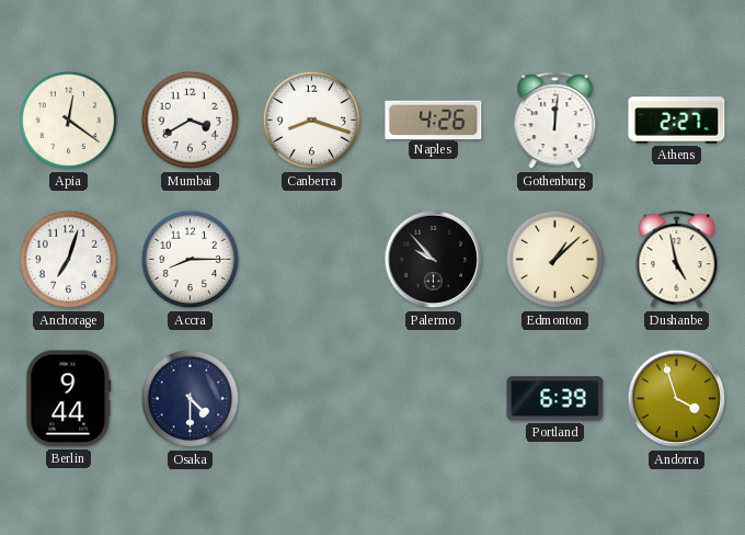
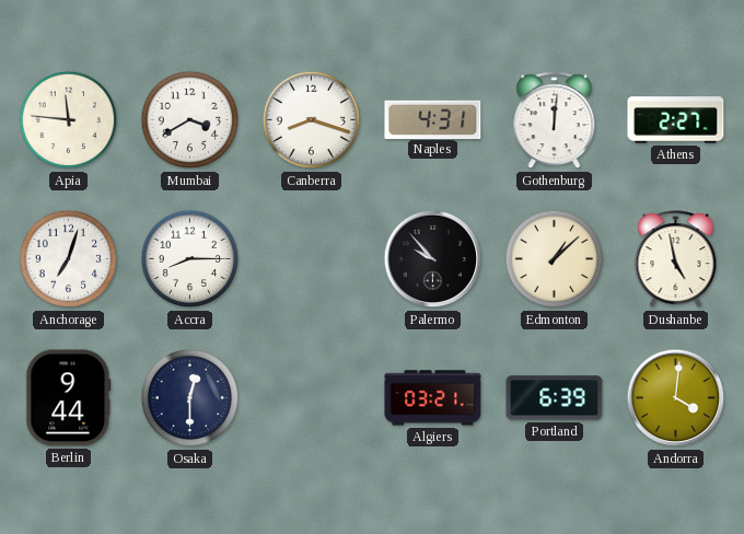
Apia: 12:21 -> 11:46
Naples: 4:26 -> 4:31
Osaka: 4:30 -> 12:30
Algiers: none -> 03:21
Andorra: 3:57 -> 4:01
